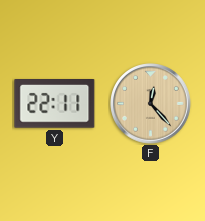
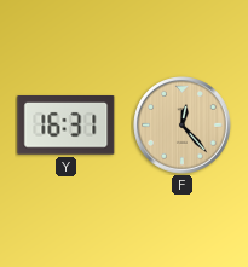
Y: 22:11 -> 16:31
